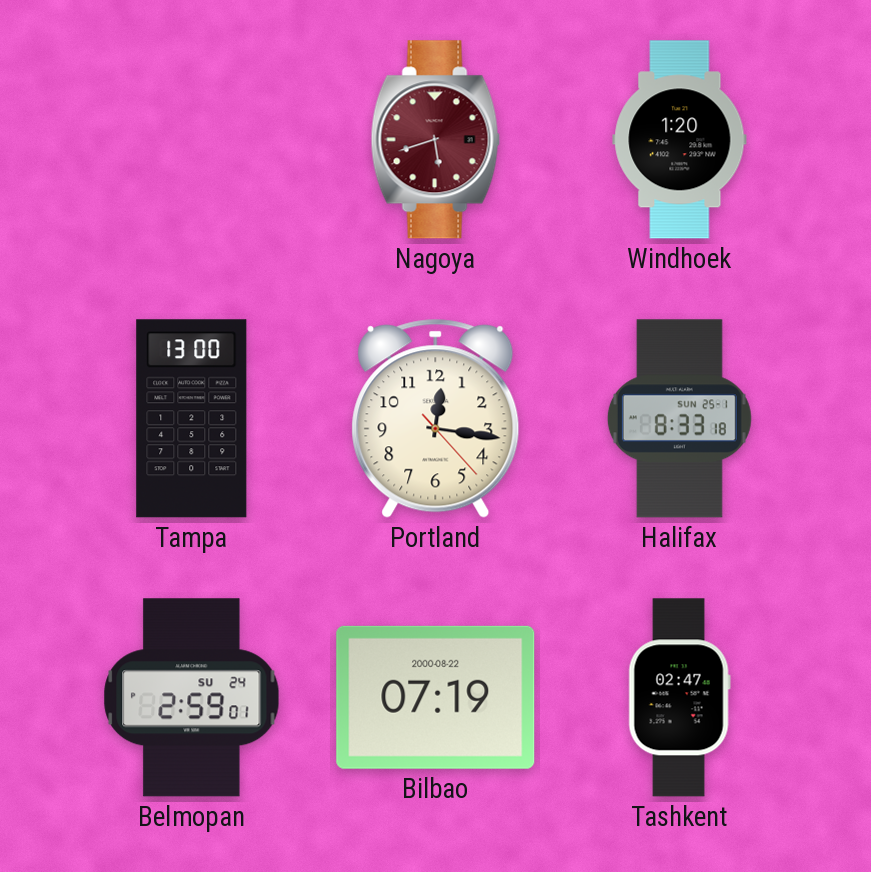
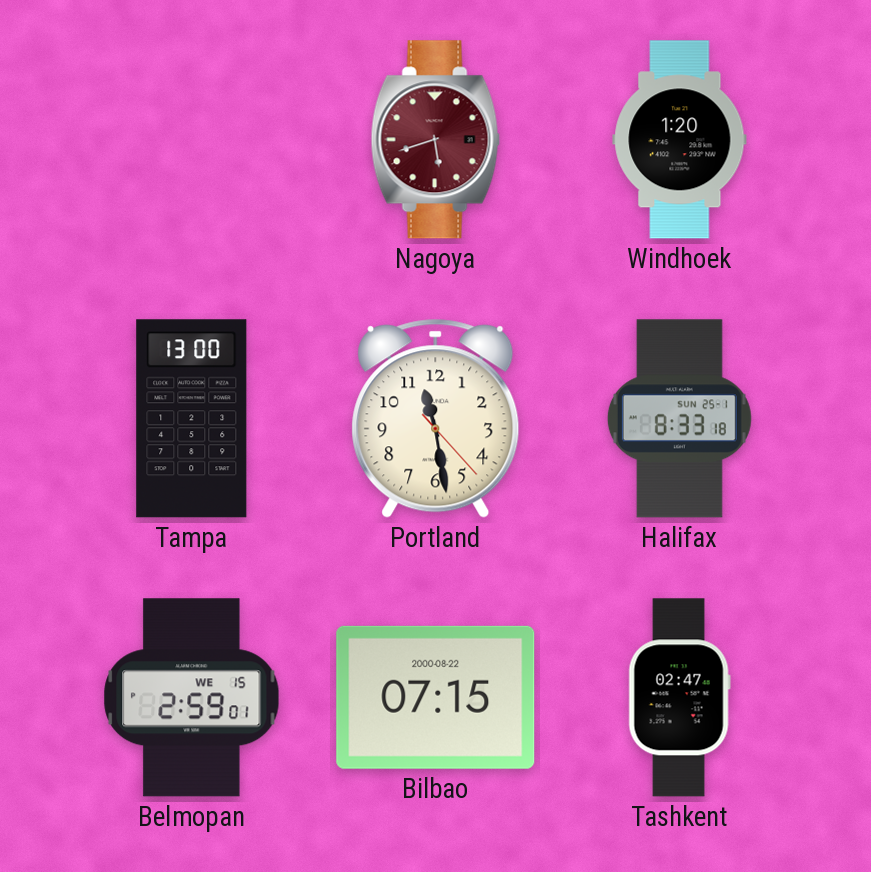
Portland: 12:16 -> 11:28
Belmopan date: SU 24 -> WE 15
Bilbao: 07:19 -> 07:15
